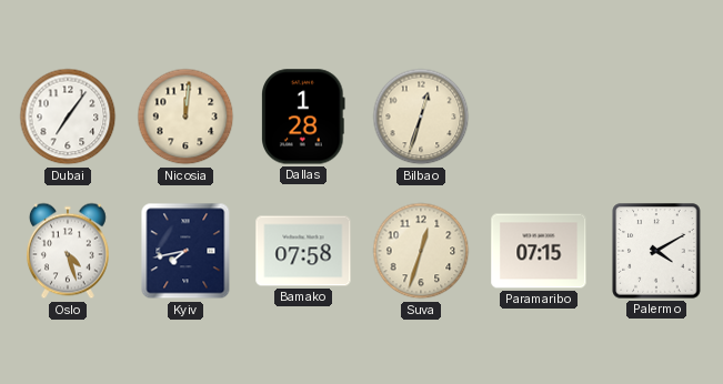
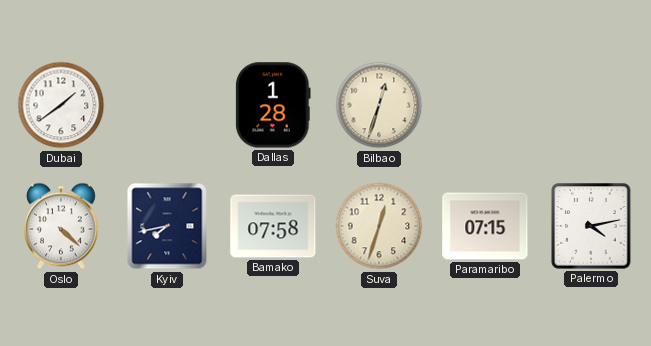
Dubai: 7:06 -> 1:39
Nicosia: 12:01 -> none
Oslo: 4:27 -> 4:22
Palermo: 4:10 -> 4:13
